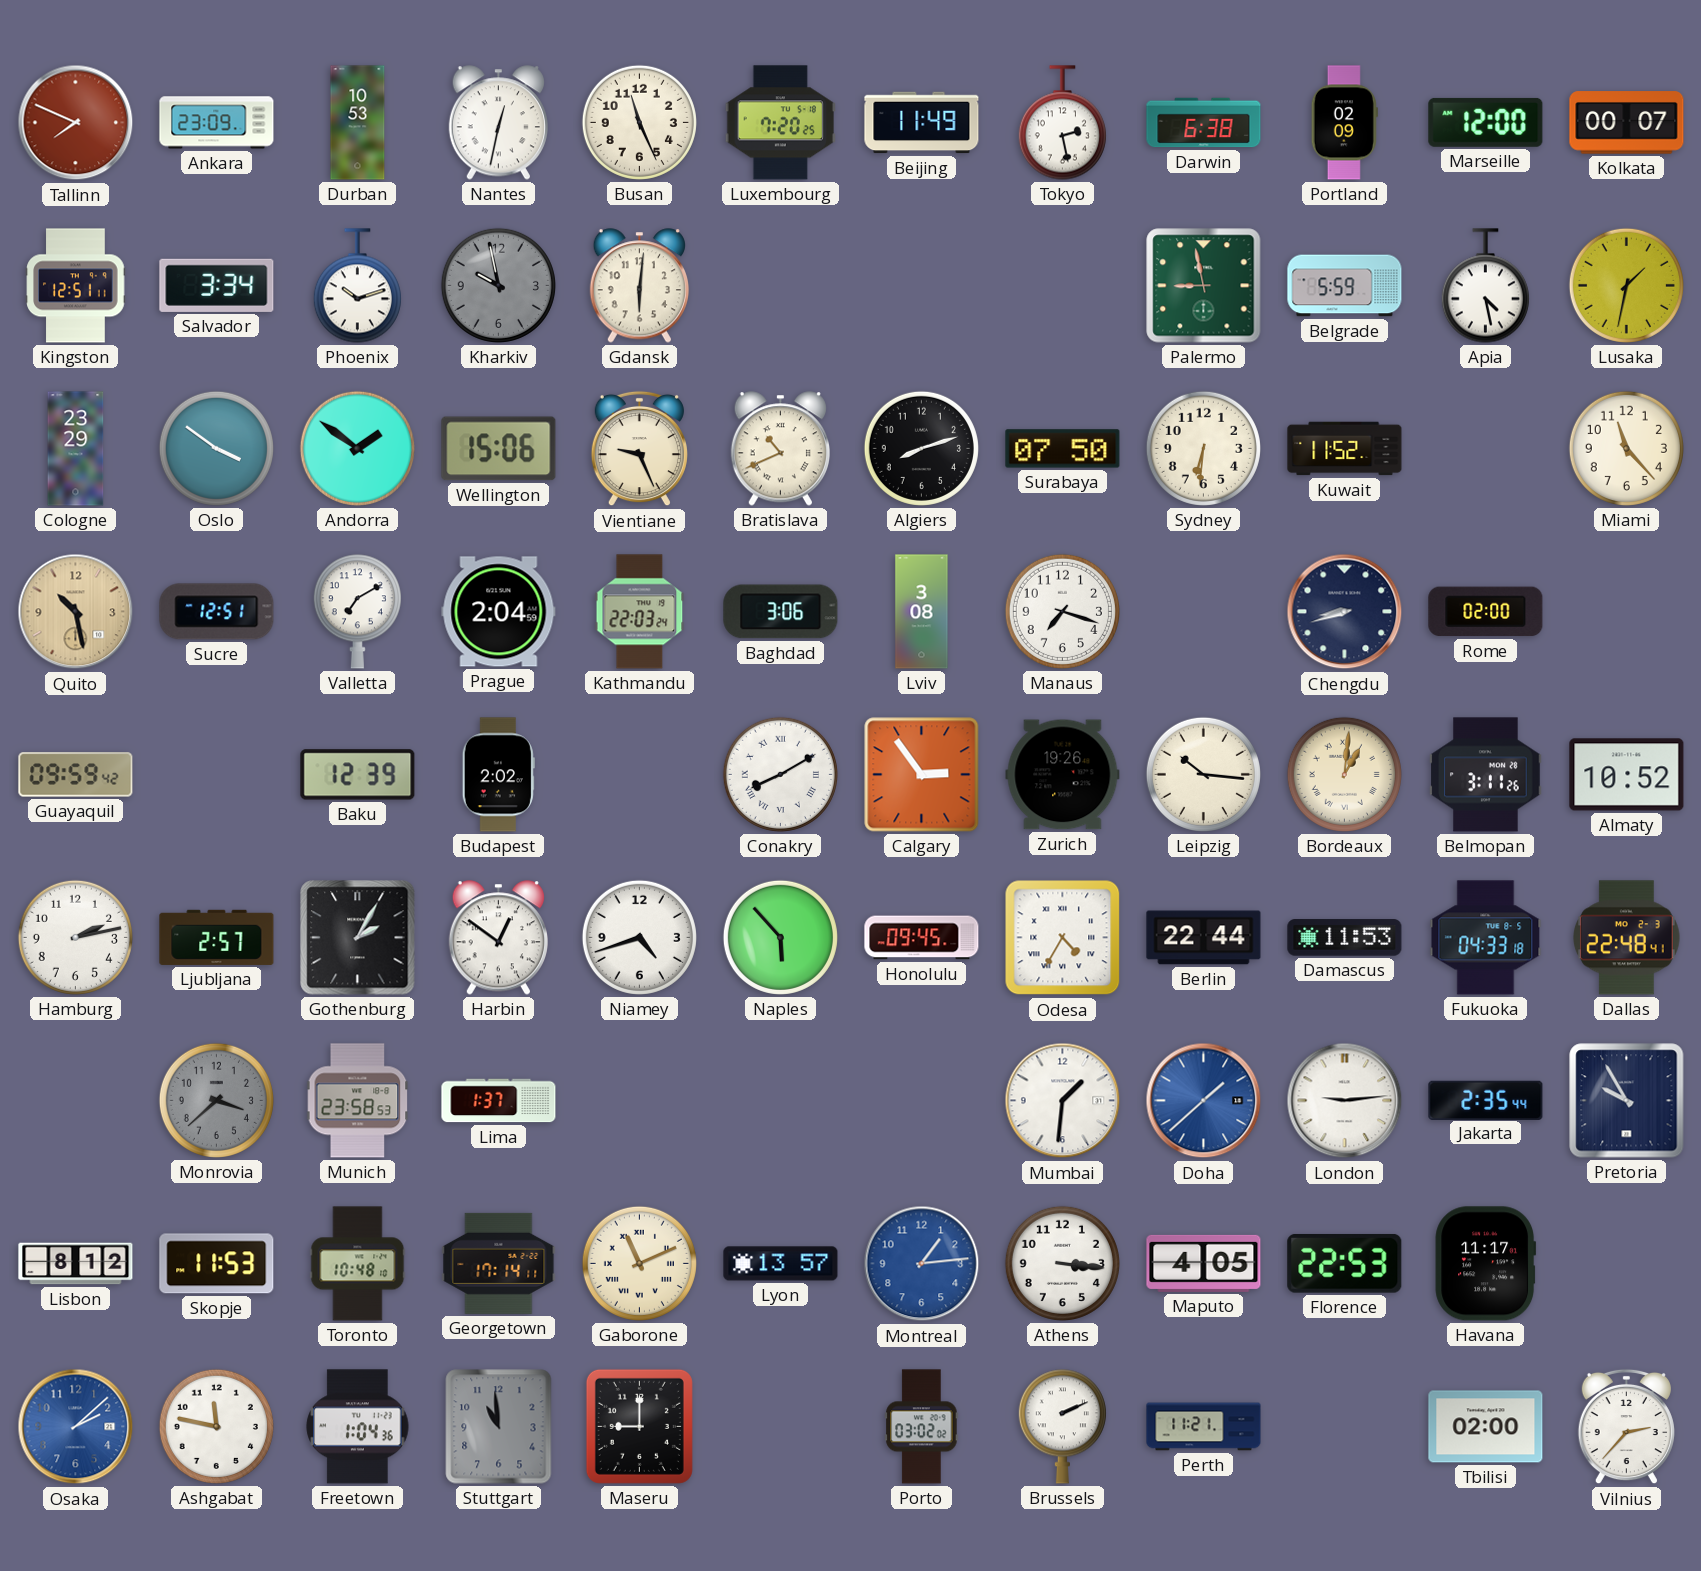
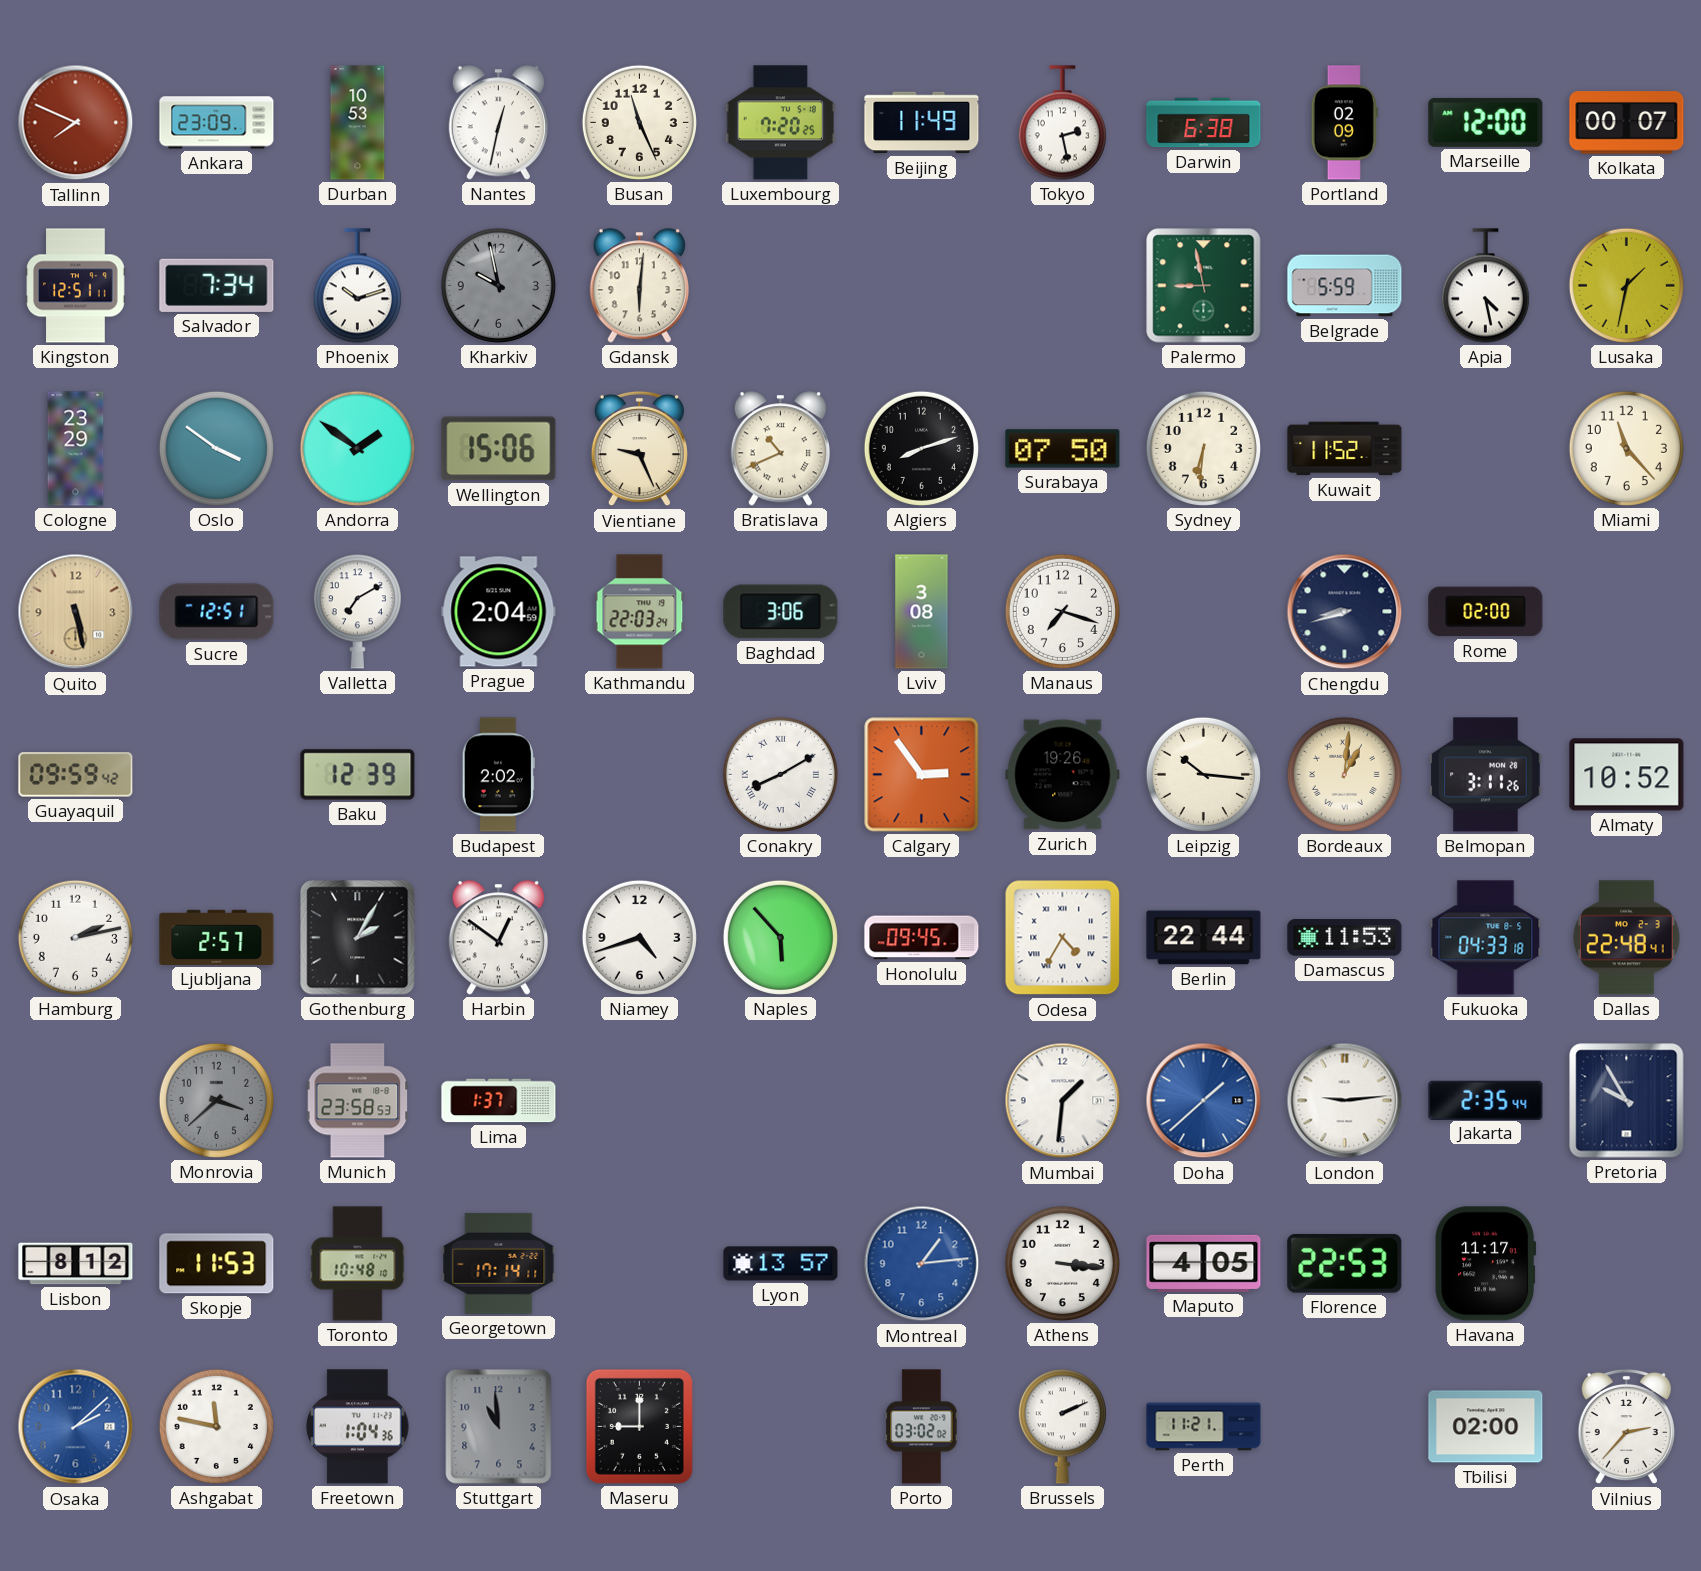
Salvador: 3:34 -> 7:34
Quito: 10:28 -> 5:28
Gaborone: 11:11 -> none
